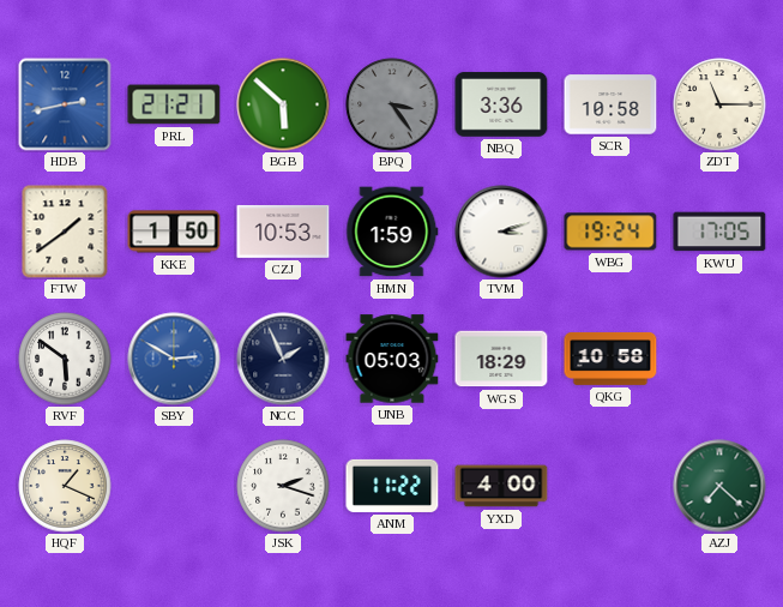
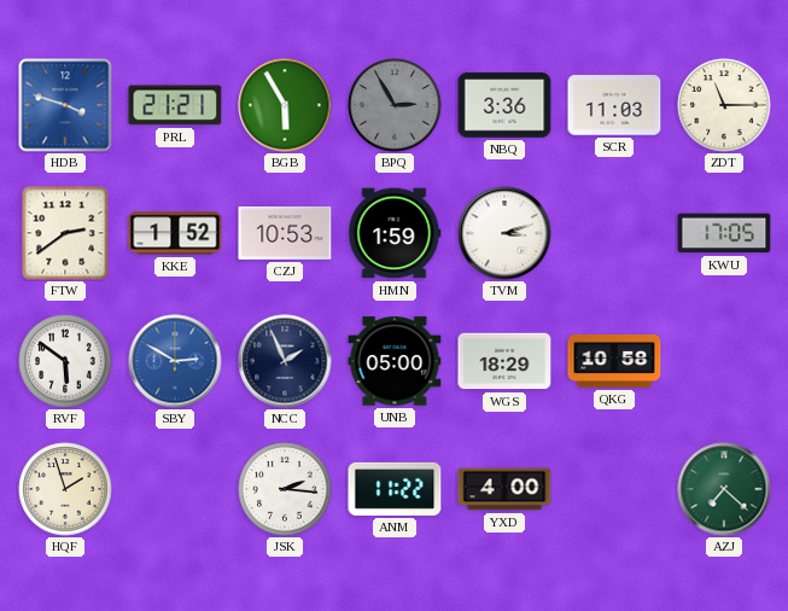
HDB: 2:43 -> 3:48
BGB: 5:52 -> 5:55
BPQ: 3:24 -> 2:55
SCR: 10:58 -> 11:03
FTW: 1:39 -> 2:39
KKE: 1:50 -> 1:52
WBG: 19:24 -> none
UNB: 05:03 -> 05:00
HQF: 1:19 -> 1:57
JSK: 2:18 -> 2:16
